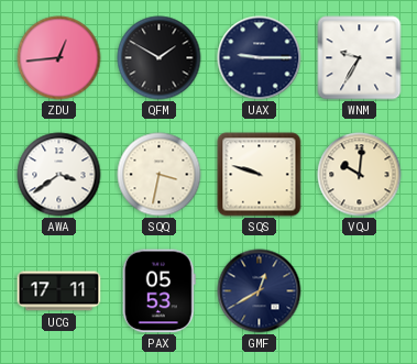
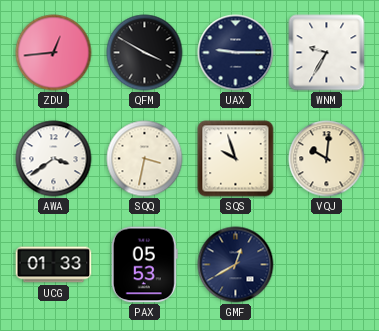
QFM: 1:50 -> 3:50
SQS: 9:48 -> 9:57
UCG: 17:11 -> 01:33
